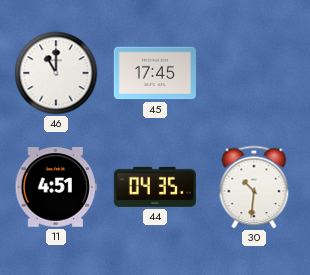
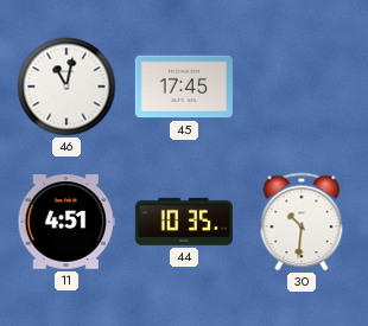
46: 11:00 -> 11:02
44: 04:35 -> 10:35
